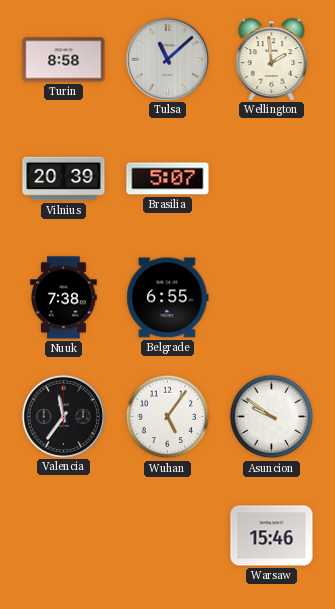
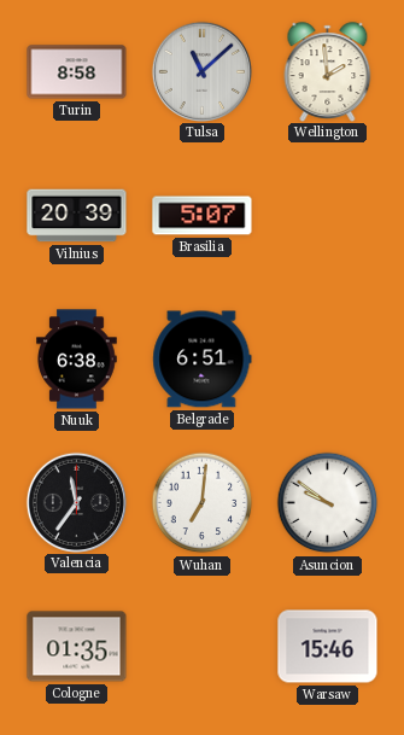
Nuuk: 7:38 -> 6:38
Belgrade: 6:55 -> 6:51
Wuhan: 5:06 -> 7:01
Cologne: none -> 01:35
